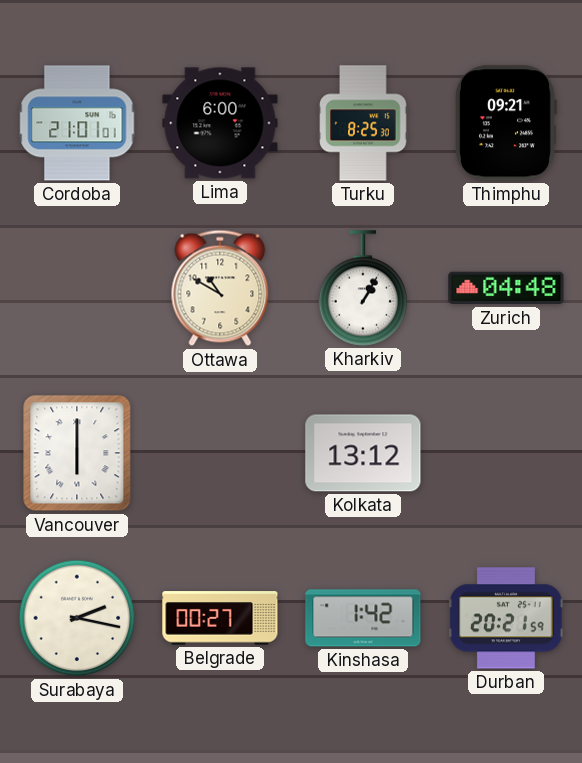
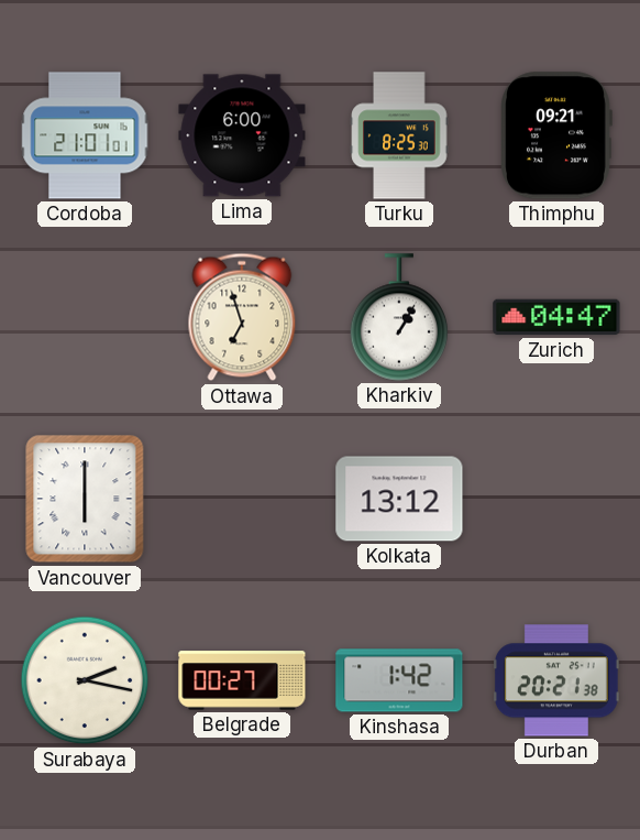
Ottawa: 10:50 -> 6:57
Zurich: 04:48 -> 04:47
Durban: 20:21:59 -> 20:21:38
